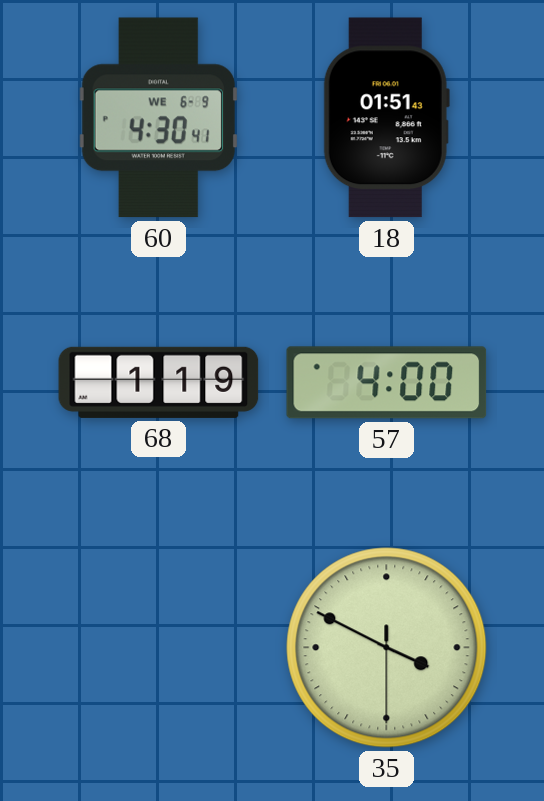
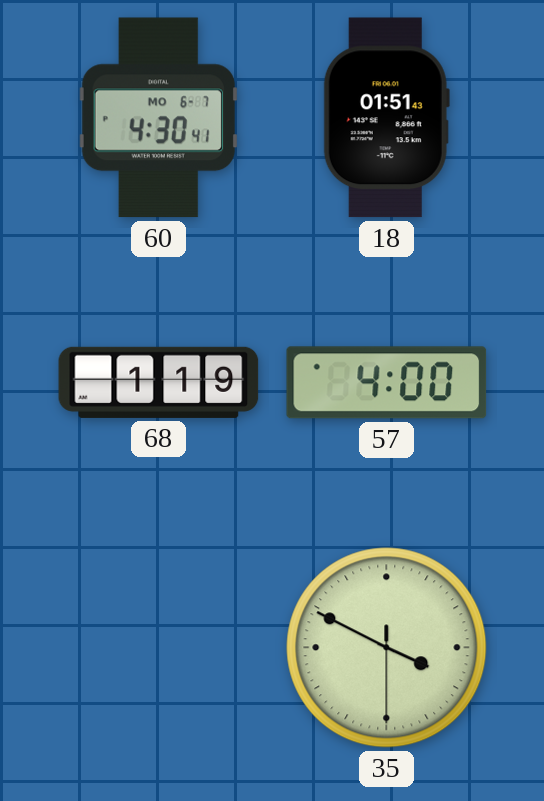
60 date: WE 6-9 -> MO 6-7
